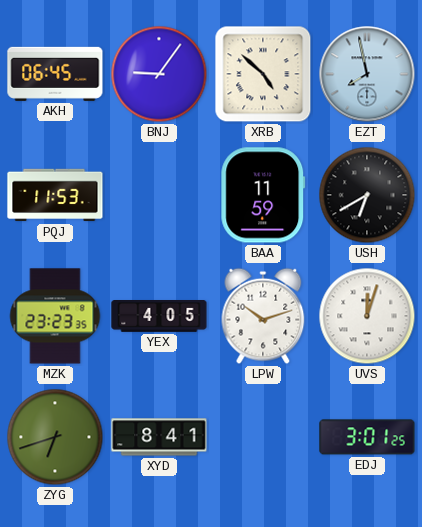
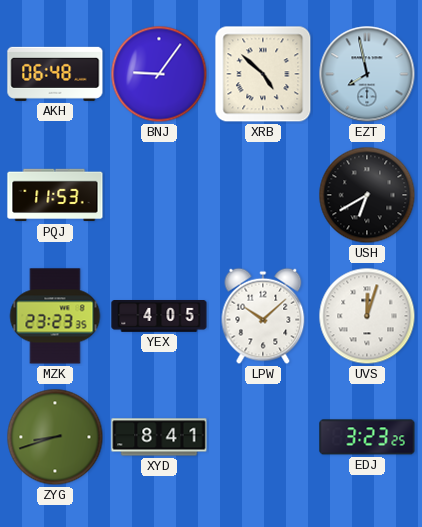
AKH: 06:45 -> 06:48
BAA: 11:59 -> none
LPW: 10:12 -> 10:08
ZYG: 6:42 -> 8:42
EDJ: 3:01 -> 3:23
